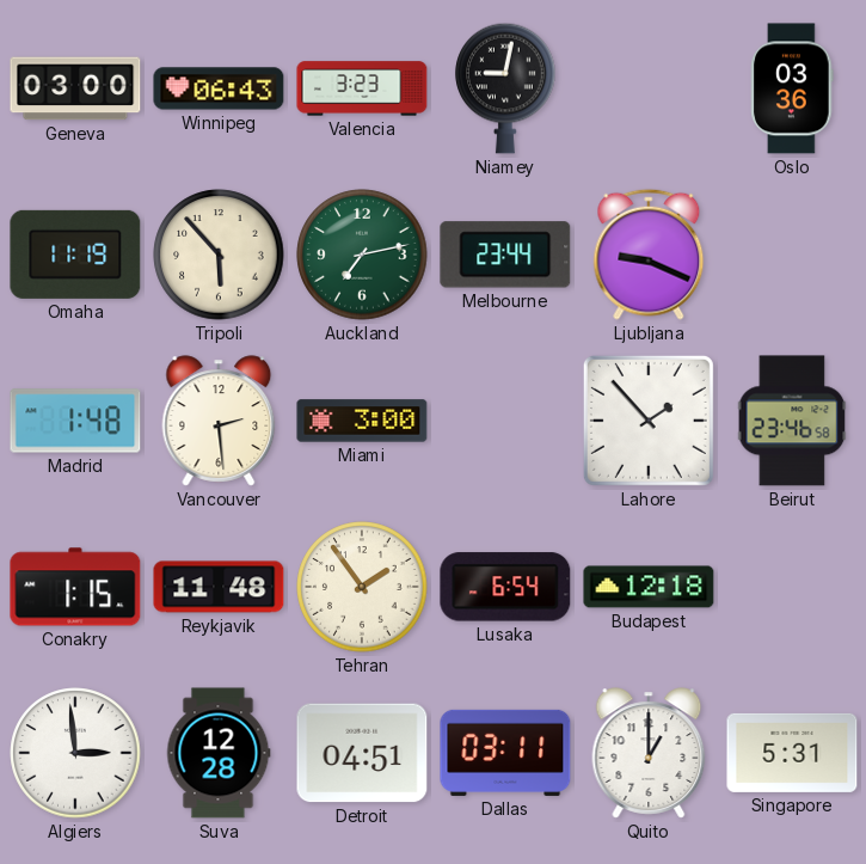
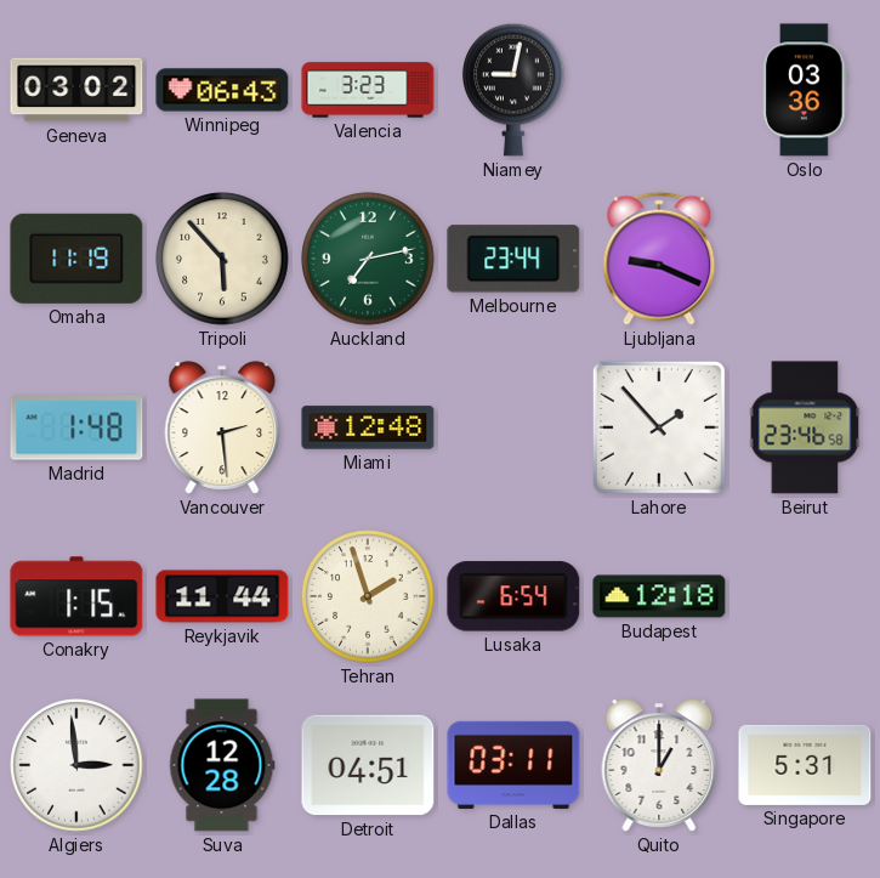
Geneva: 03:00 -> 03:02
Miami: 3:00 -> 12:48
Reykjavik: 11:48 -> 11:44
Tehran: 1:54 -> 1:57
